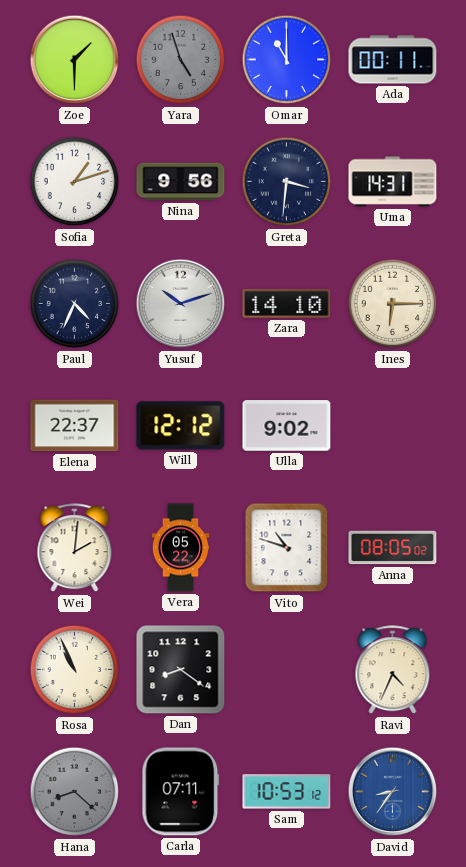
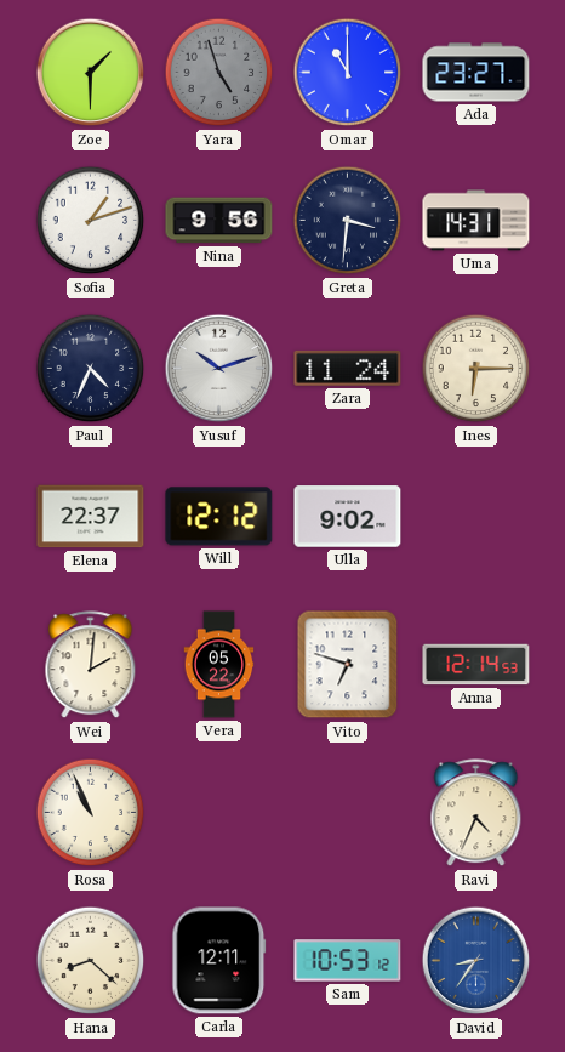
Ada: 00:11 -> 23:27
Zara: 14:10 -> 11:24
Vito: 10:48 -> 6:48
Anna: 08:05 -> 12:14
Dan: 8:21 -> none
Hana dial: grey -> cream
Carla: 07:11 -> 12:11
